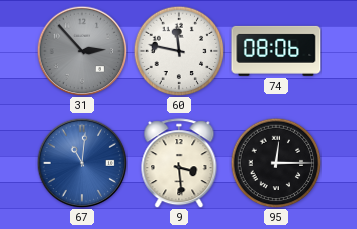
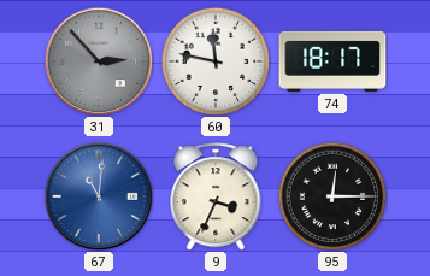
74: 08:06 -> 18:17
9: 3:29 -> 3:34
